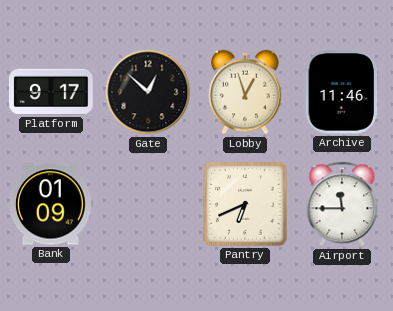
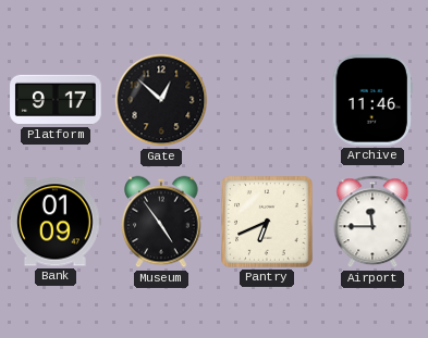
Lobby: 12:57 -> none
Museum: none -> 4:54
